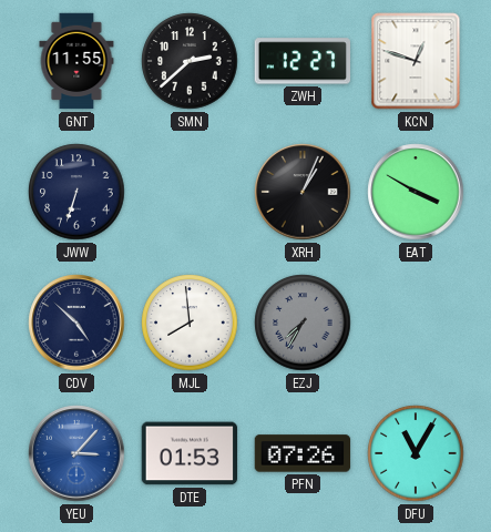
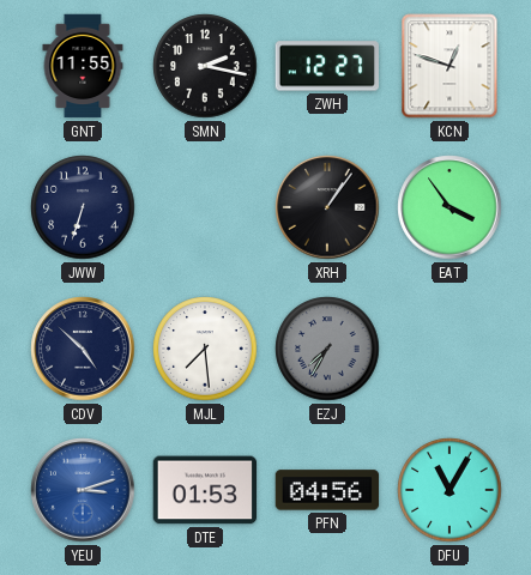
SMN: 2:38 -> 2:17
XRH: 1:04 -> 1:06
EAT: 3:50 -> 3:54
MJL: 7:59 -> 7:29
YEU: 3:07 -> 3:12
PFN: 07:26 -> 04:56
